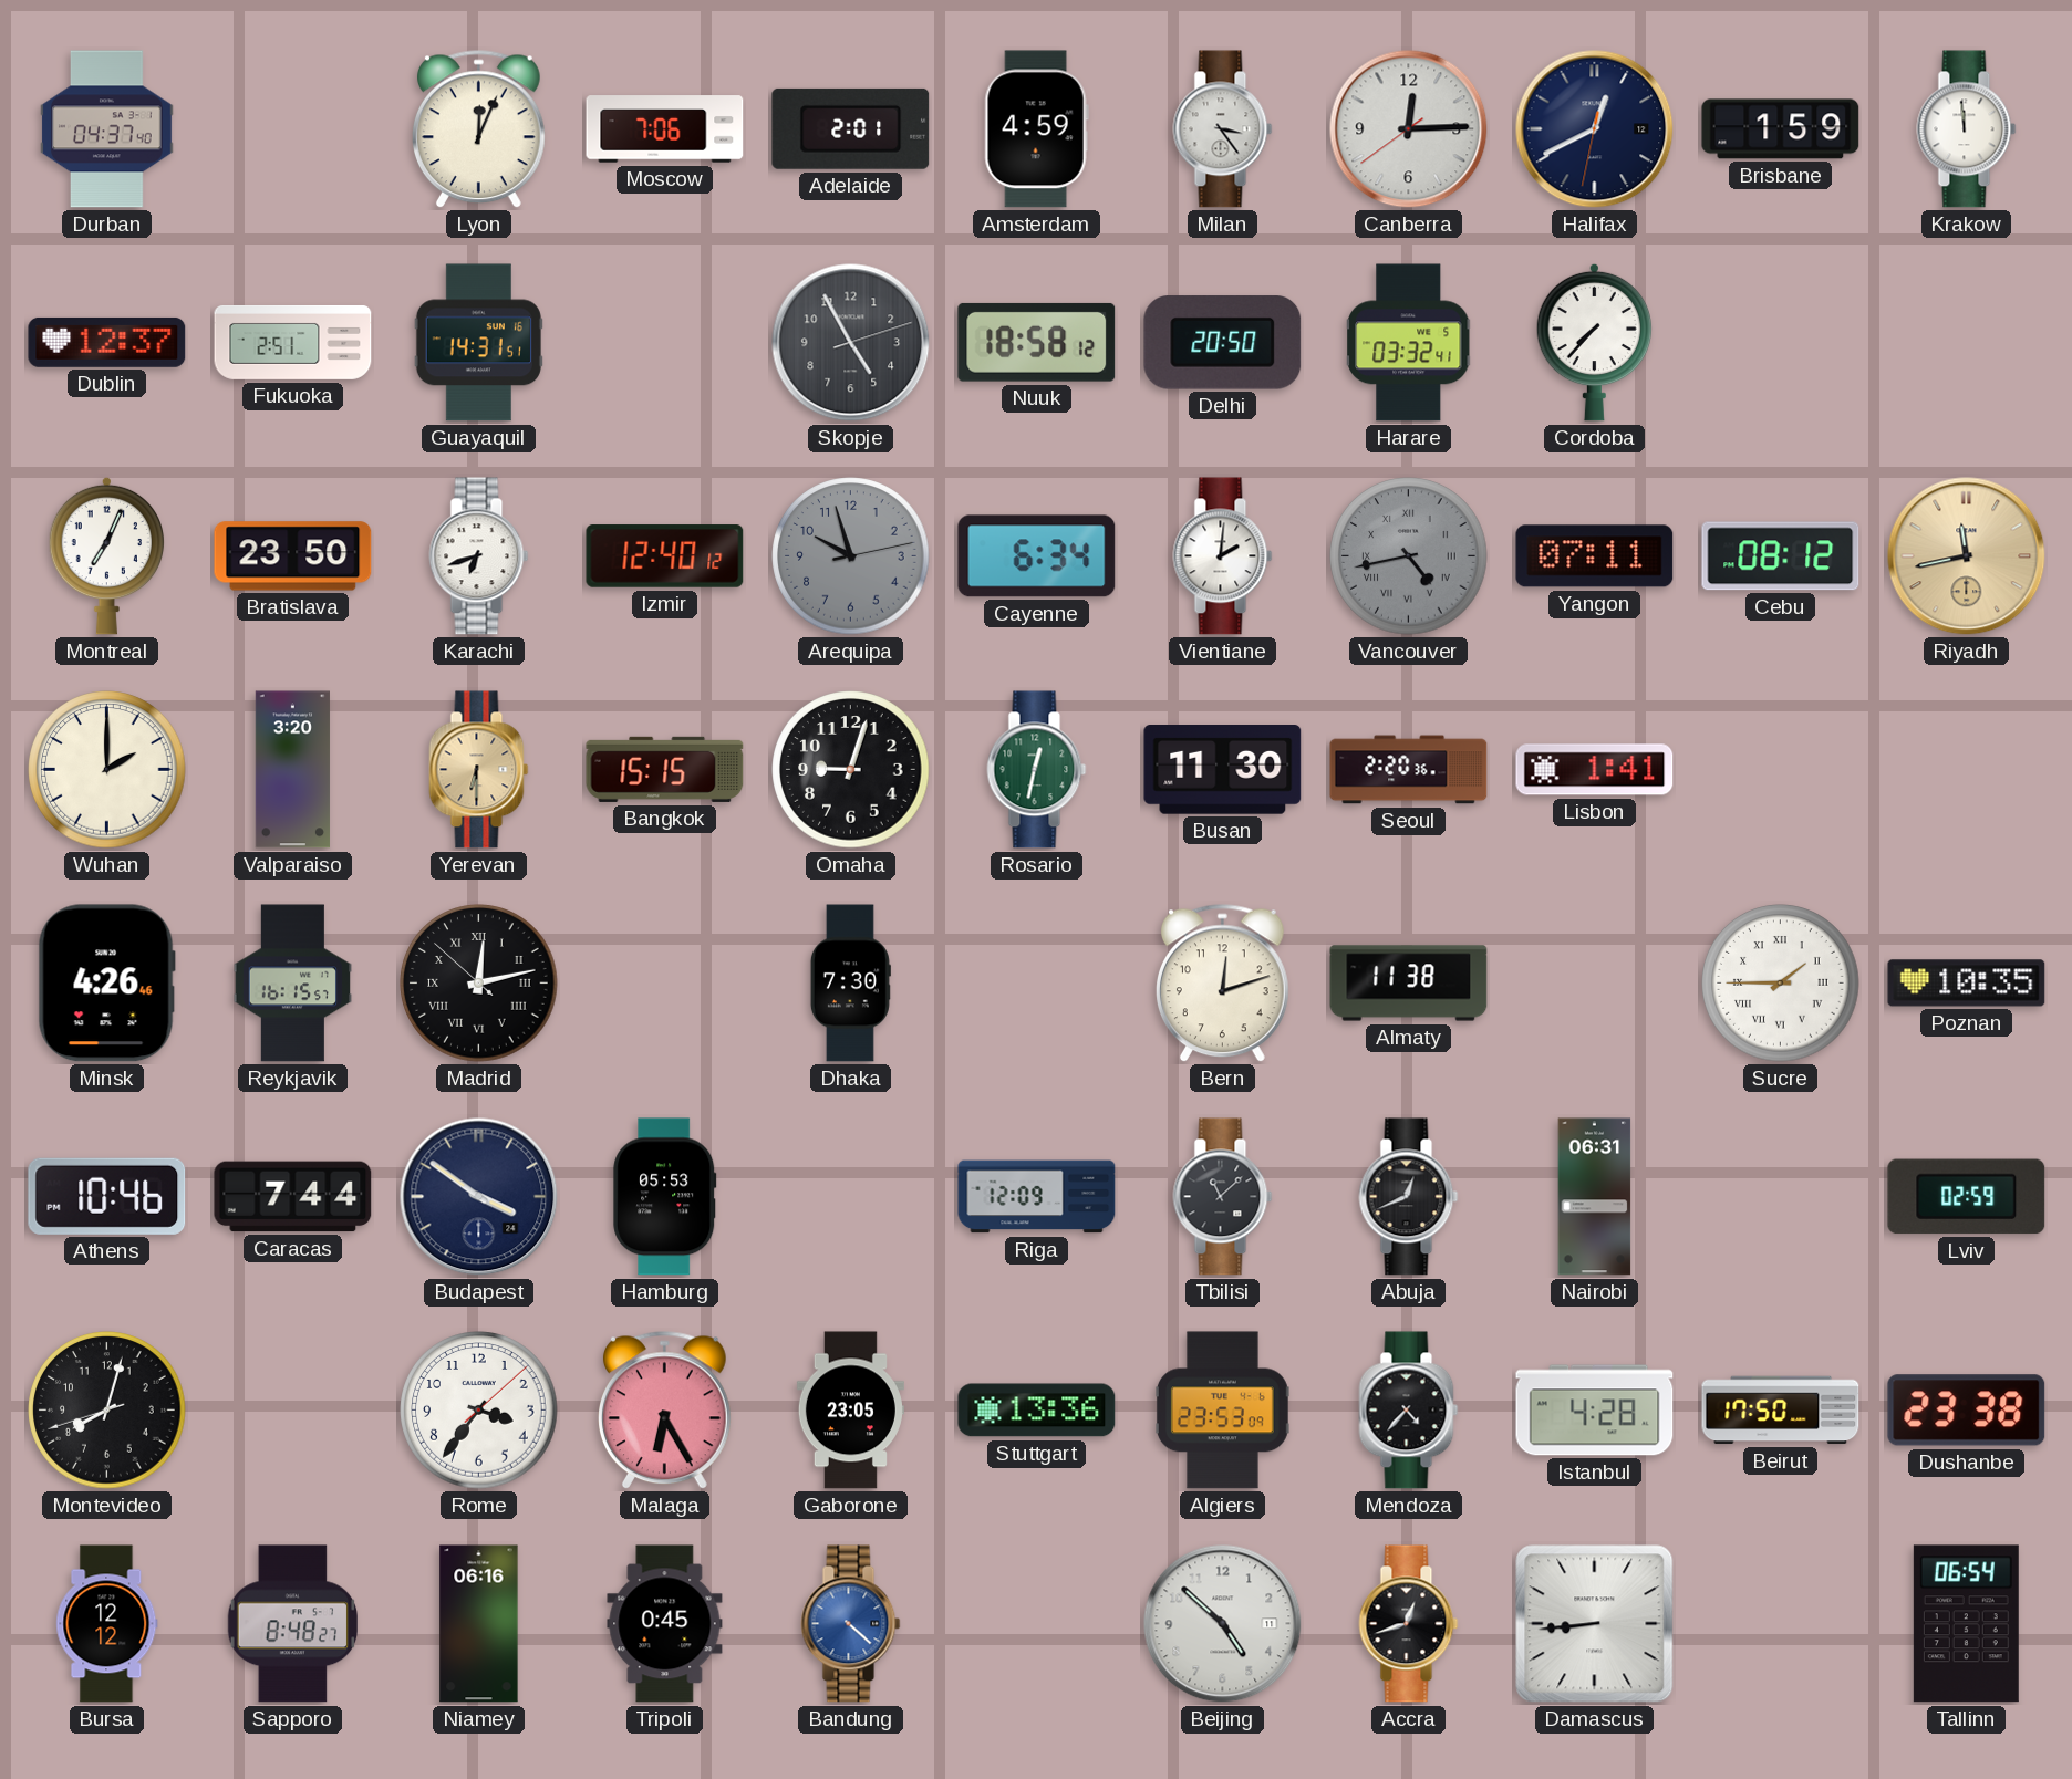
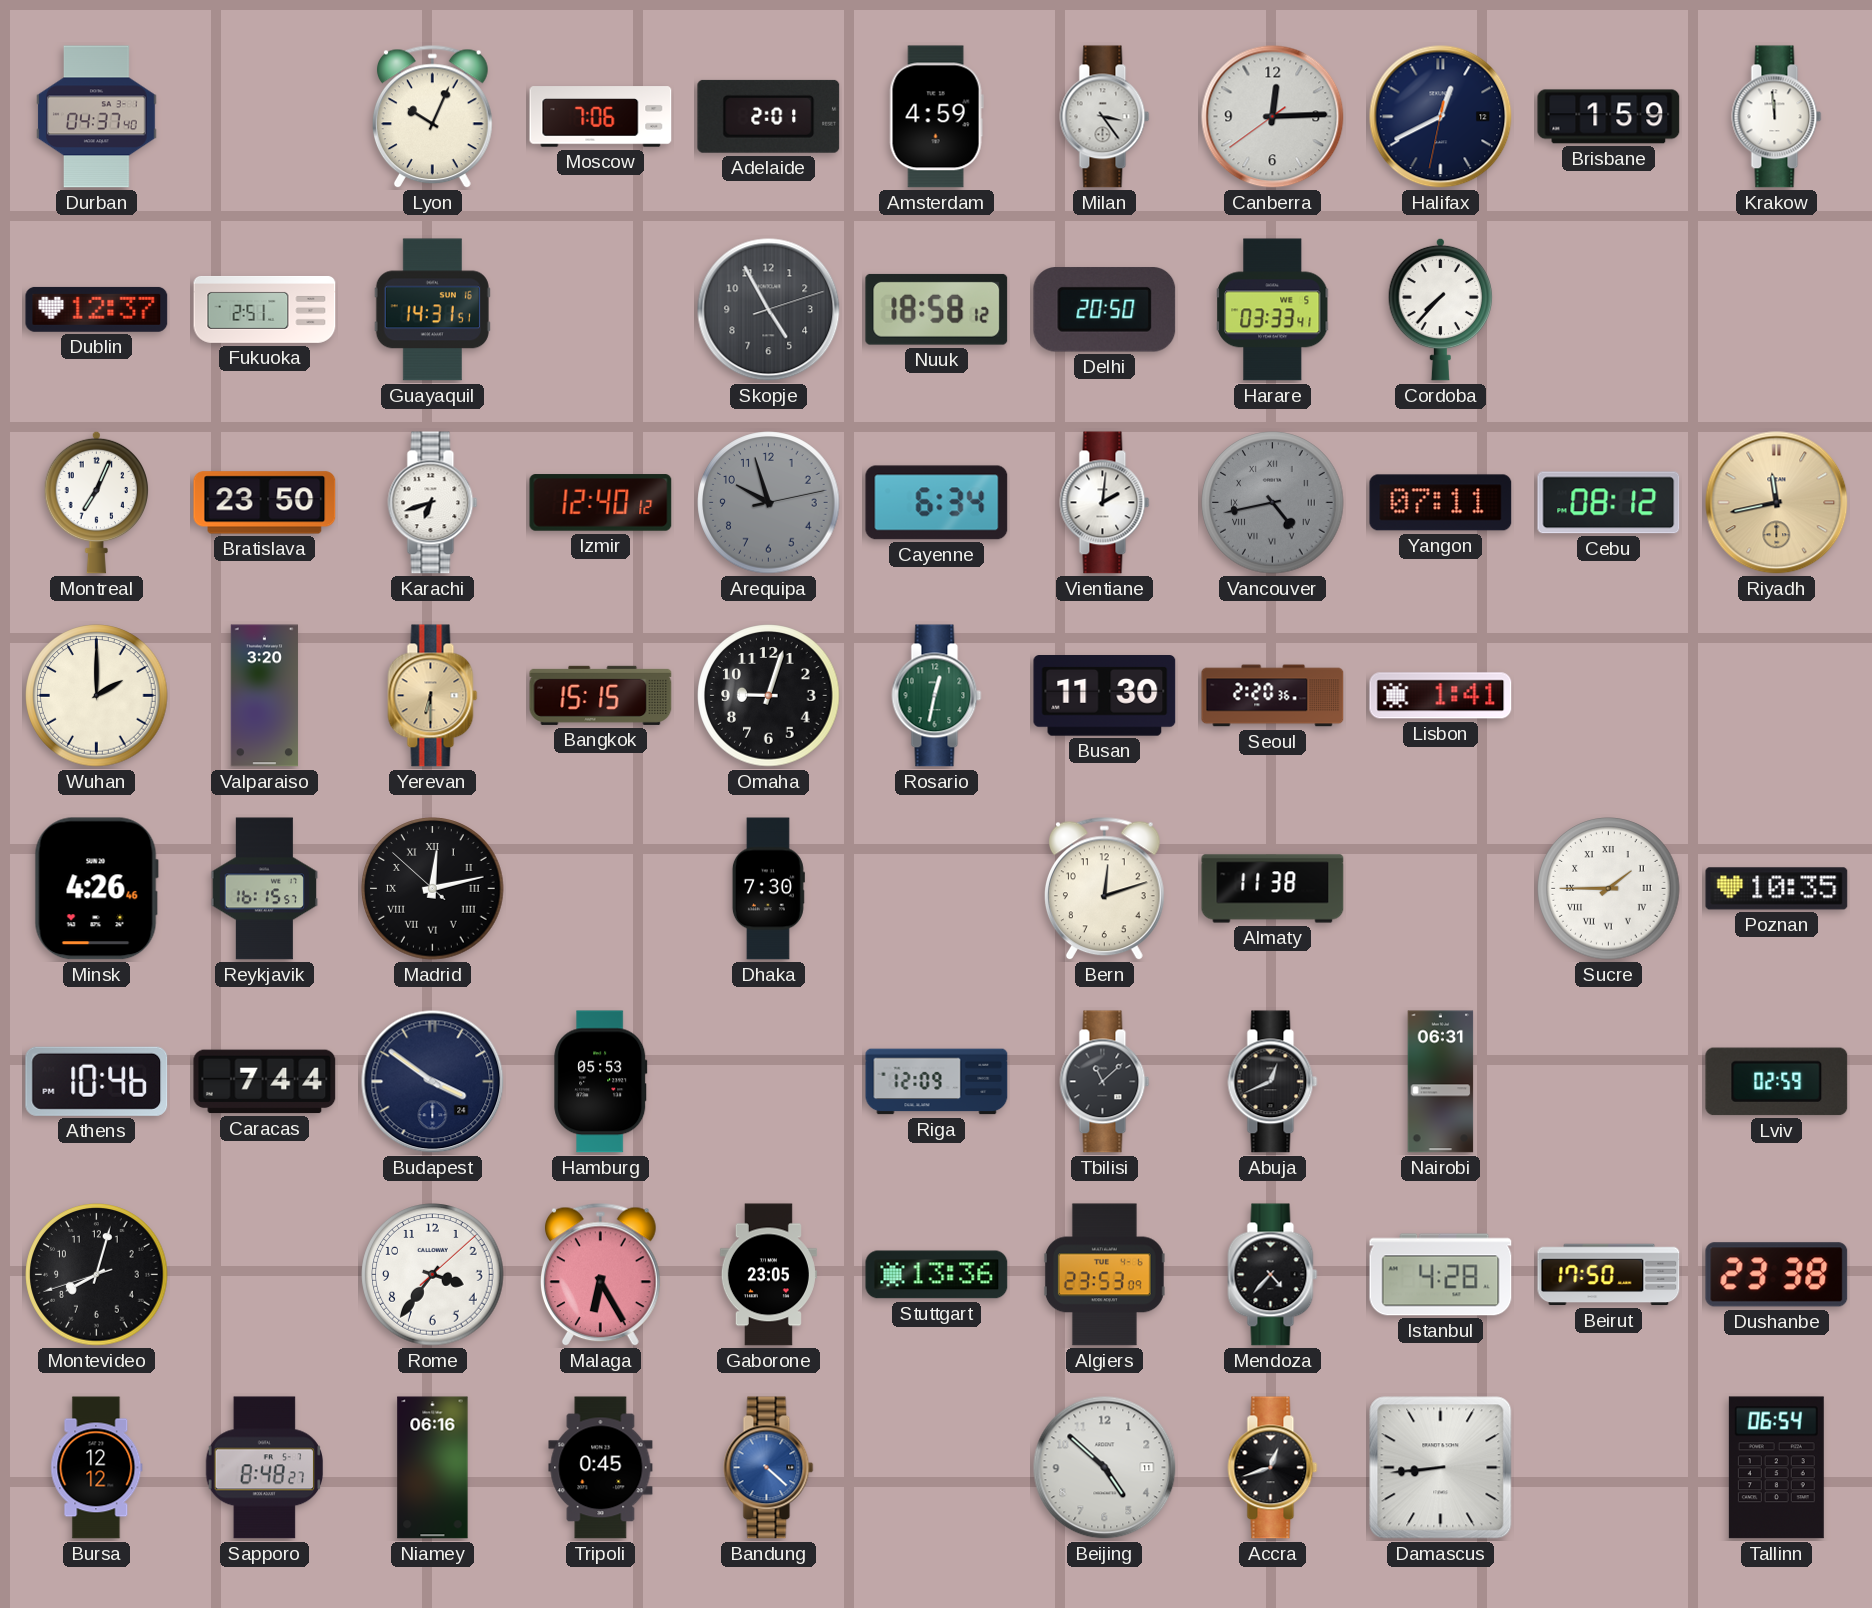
Lyon: 12:04 -> 10:04
Harare: 03:32 -> 03:33
